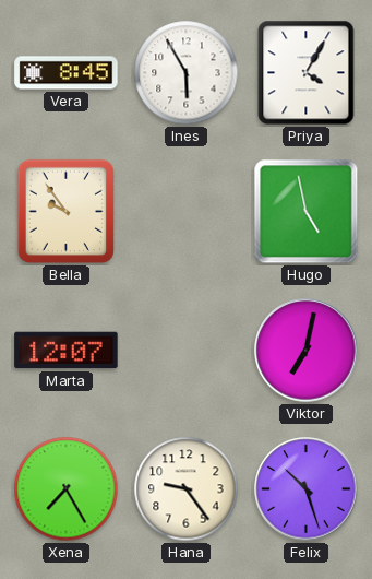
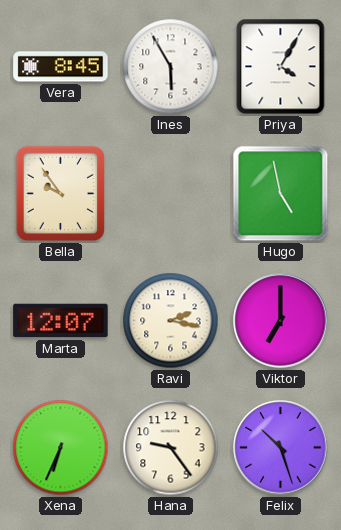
Ravi: none -> 2:17
Viktor: 7:02 -> 7:00
Xena: 7:25 -> 6:34
